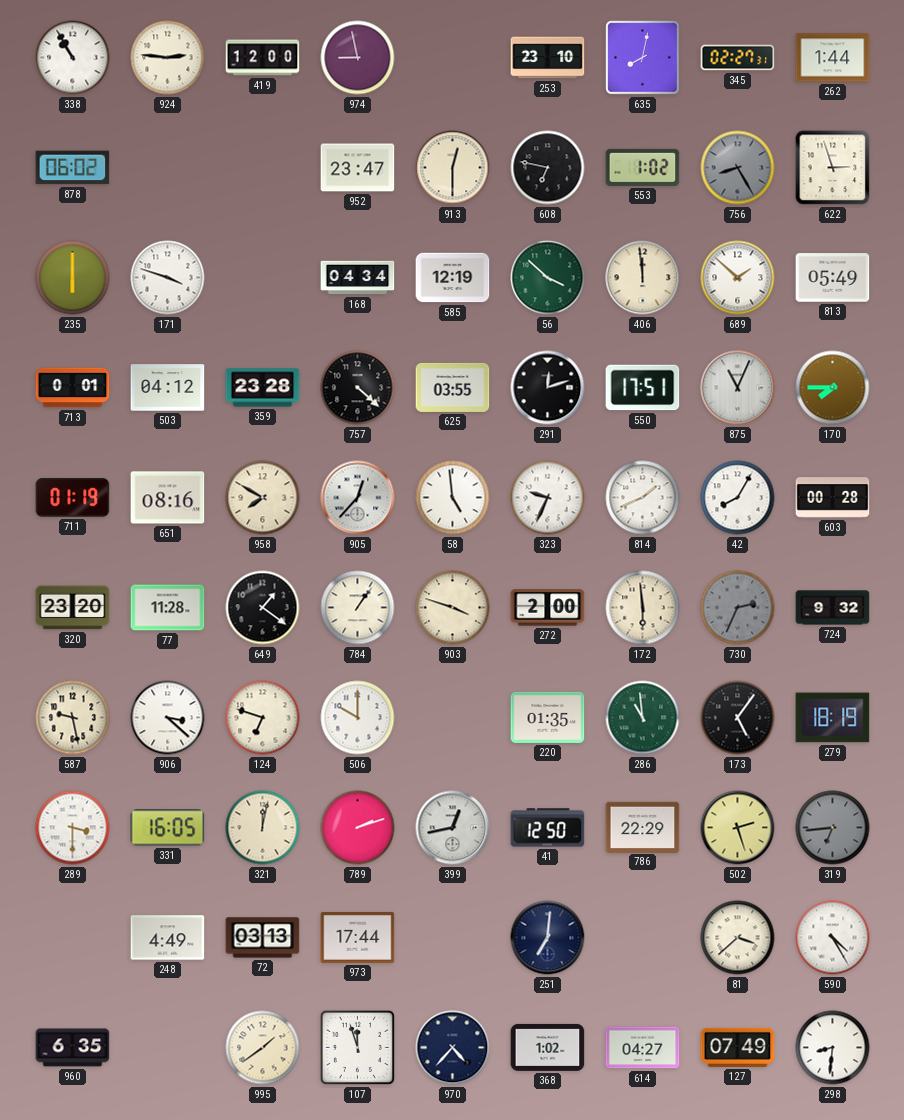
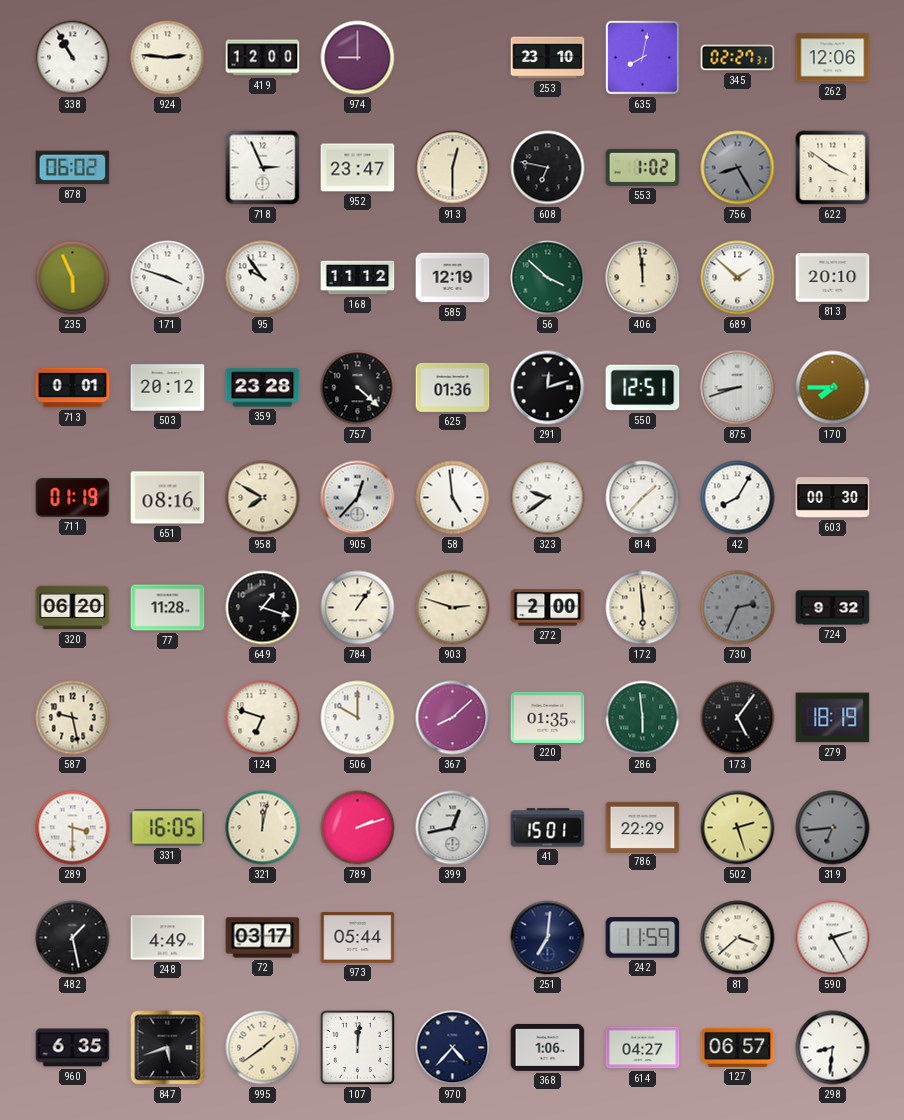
974: 8:58 -> 9:00
262: 1:44 -> 12:06
718: none -> 2:56
622: 2:57 -> 3:51
235: 6:00 -> 5:56
95: none -> 9:54
168: 04:34 -> 11:12
813: 05:49 -> 20:10
503: 04:12 -> 20:12
625: 03:55 -> 01:36
550: 17:51 -> 12:51
875: 11:04 -> 8:42
323: 9:34 -> 9:39
814: 1:41 -> 1:37
603: 00:28 -> 00:30
320: 23:20 -> 06:20
649: 1:21 -> 1:18
903: 3:48 -> 2:48
906: 3:22 -> none
367: none -> 8:08
286: 10:59 -> 5:59
41: 12:50 -> 15:01
482: none -> 1:28
72: 03:13 -> 03:17
973: 17:44 -> 05:44
242: none -> 11:59
590: 4:25 -> 2:25
847: none -> 5:42
107: 11:57 -> 12:01
368: 1:02 -> 1:06
127: 07:49 -> 06:57
